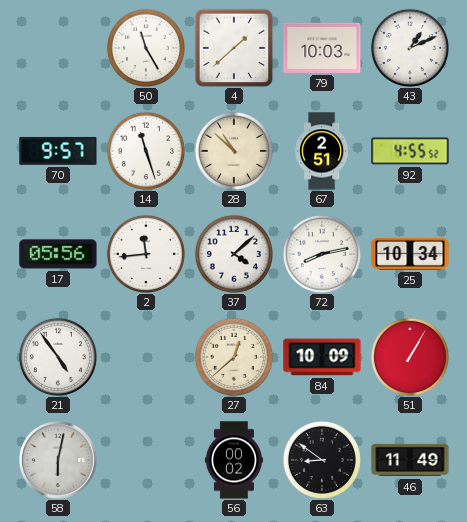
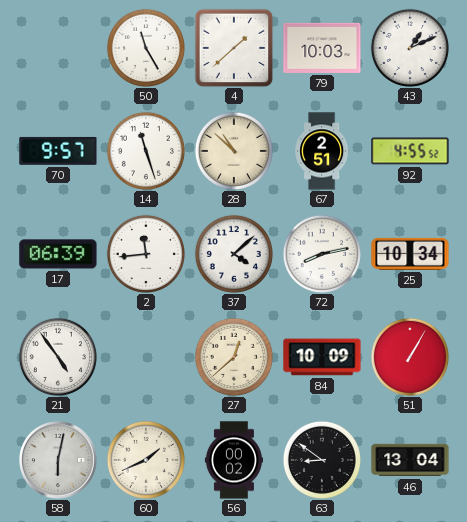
17: 05:56 -> 06:39
60: none -> 1:41
46: 11:49 -> 13:04
